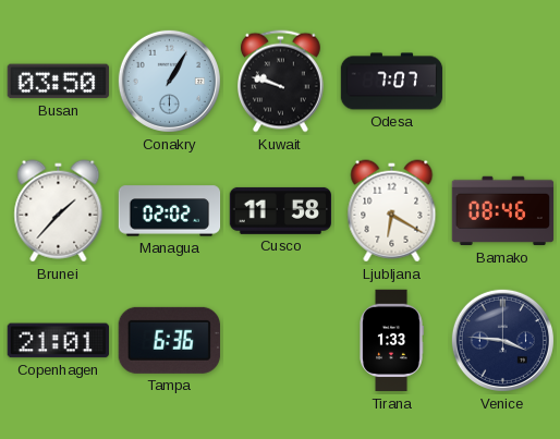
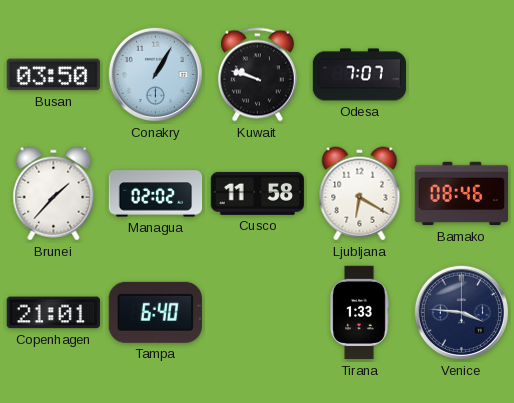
Tampa: 6:36 -> 6:40
